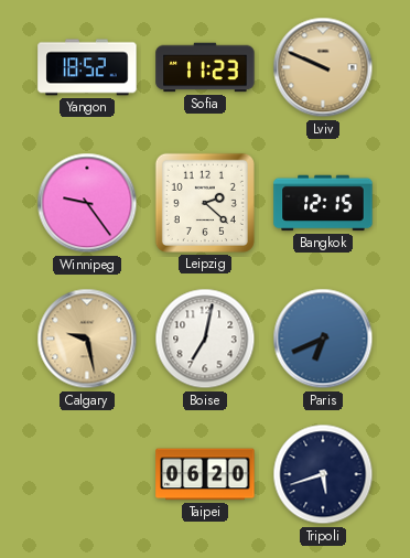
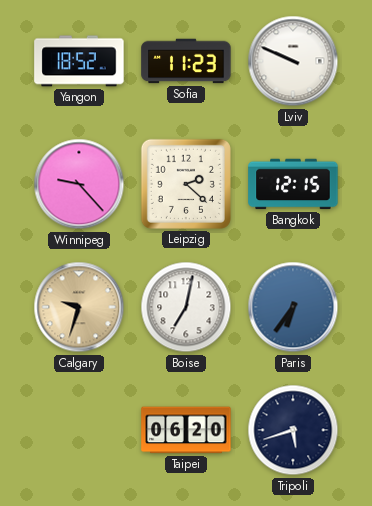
Lviv dial: champagne -> white
Winnipeg: 9:24 -> 9:23
Calgary: 9:28 -> 9:33
Paris: 6:41 -> 6:36
